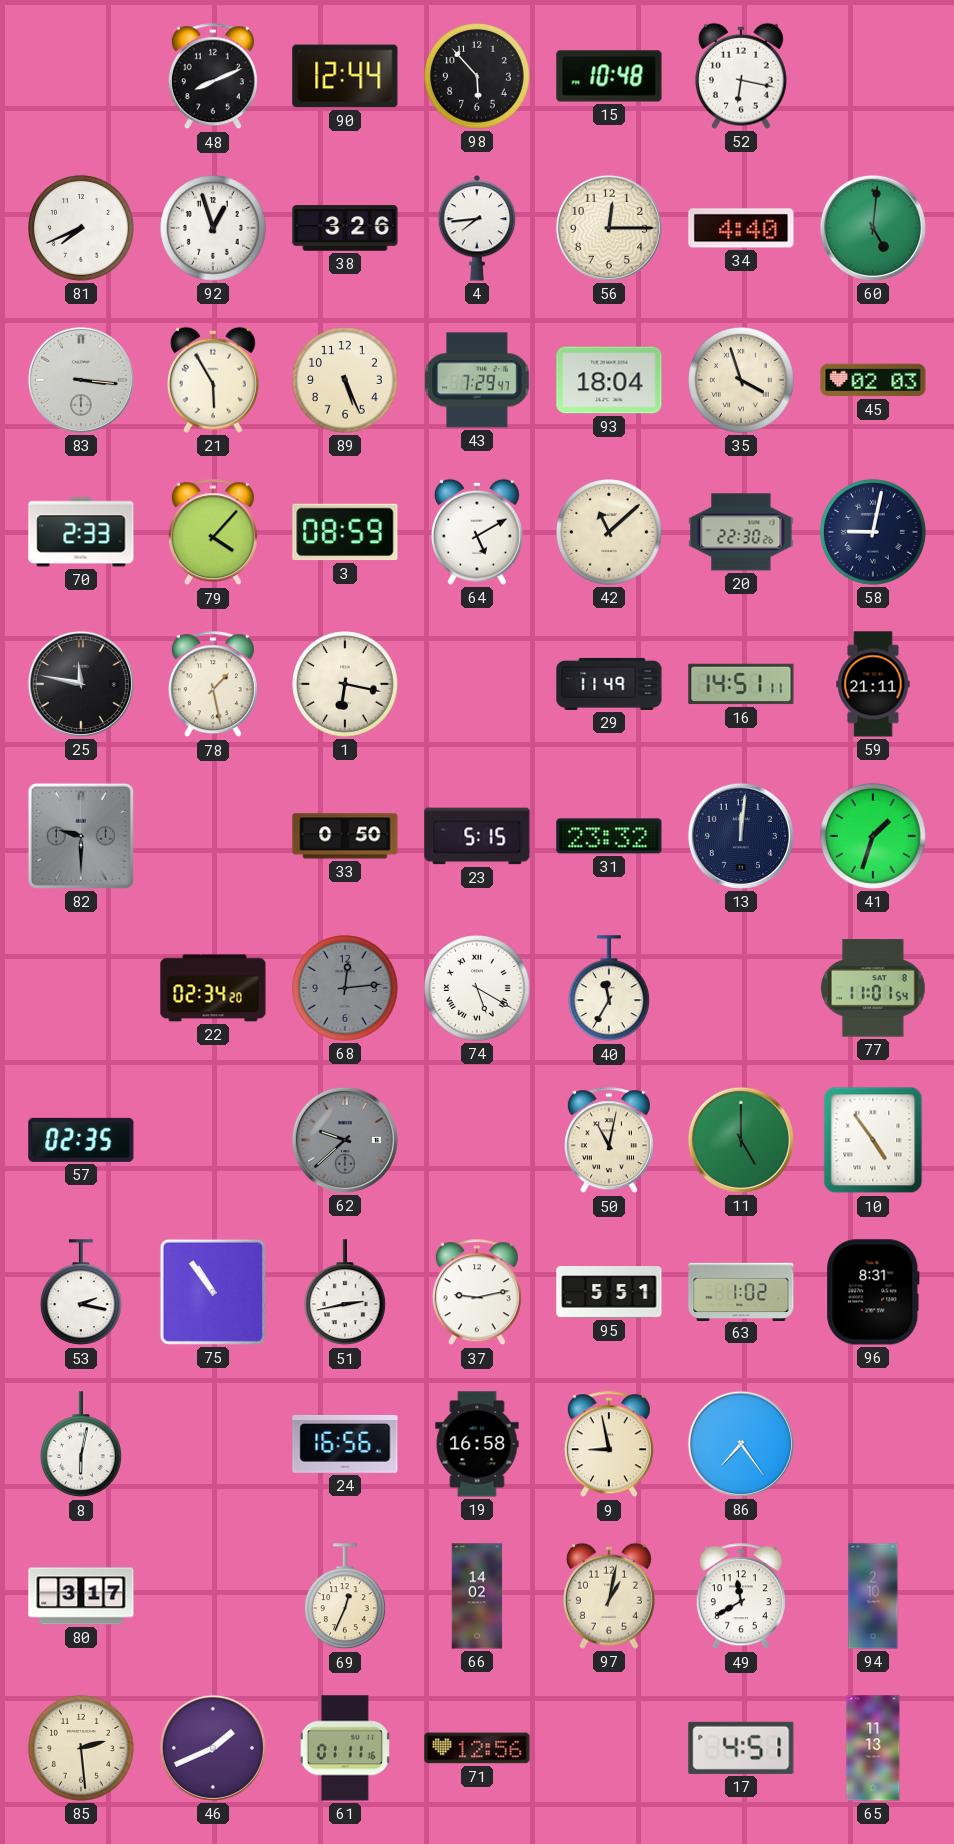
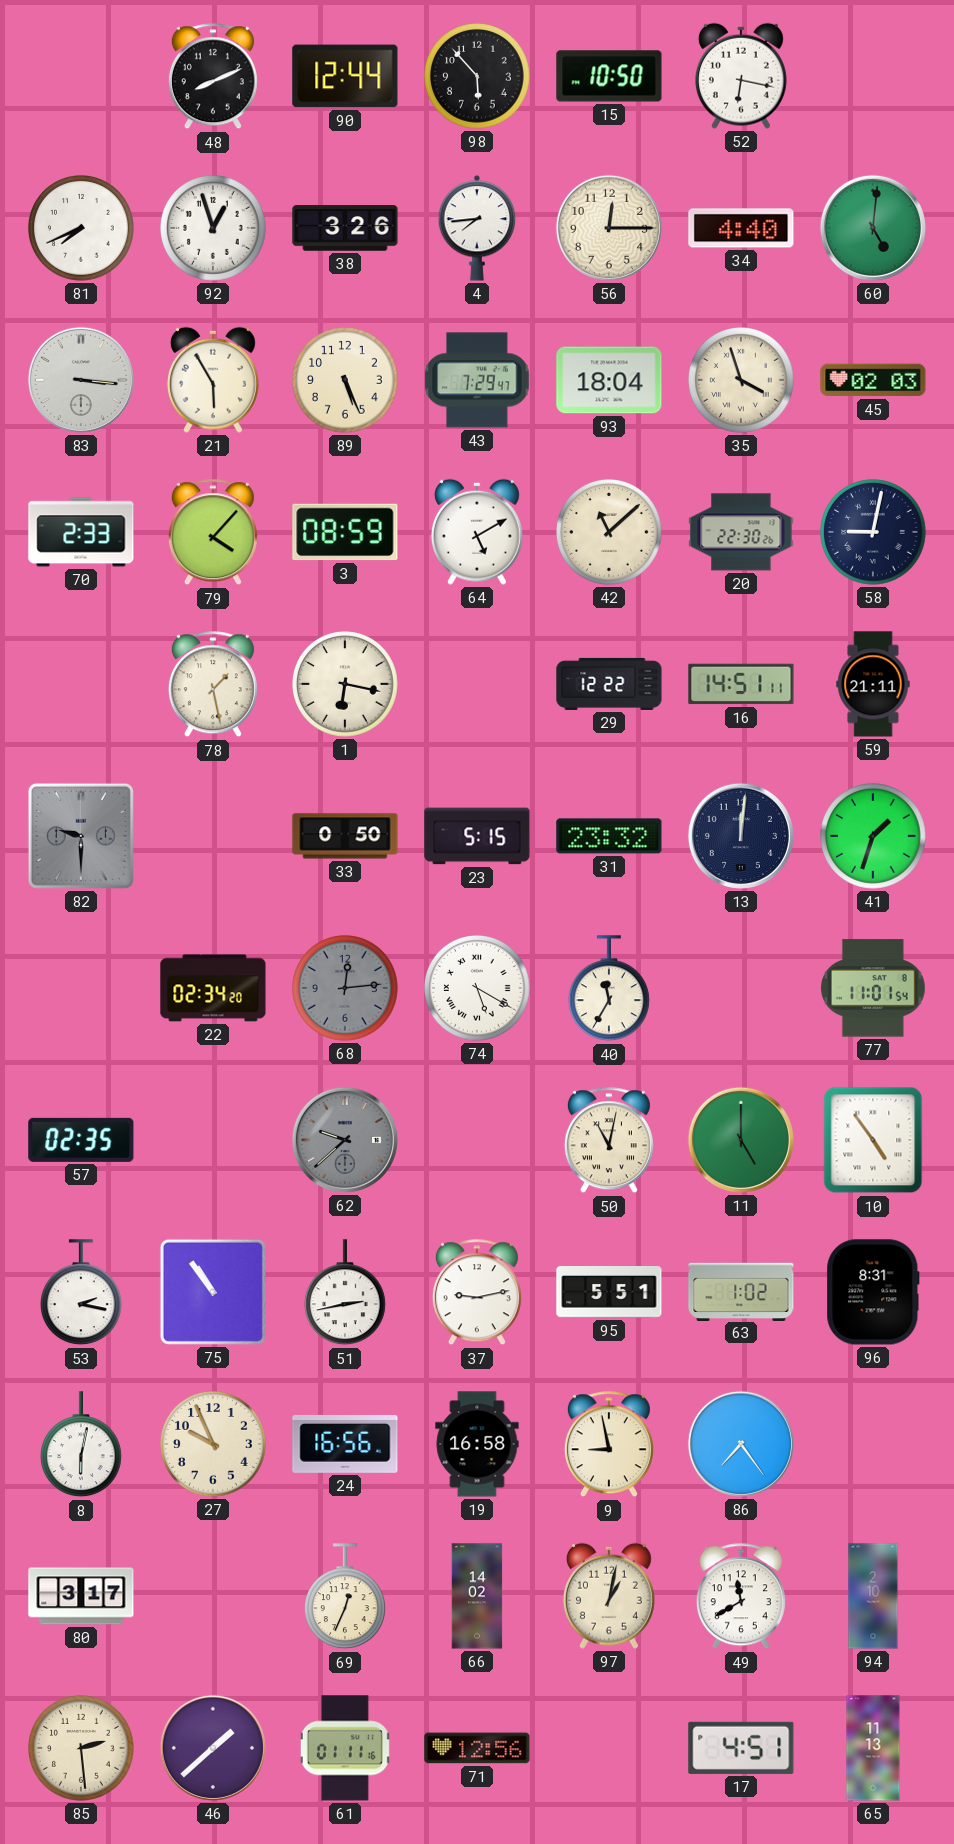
15: 10:48 -> 10:50
25: 11:47 -> none
29: 11:49 -> 12:22
27: none -> 9:56
46: 1:41 -> 1:38
